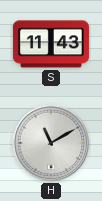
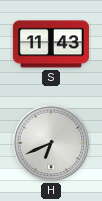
H: 11:10 -> 6:41
